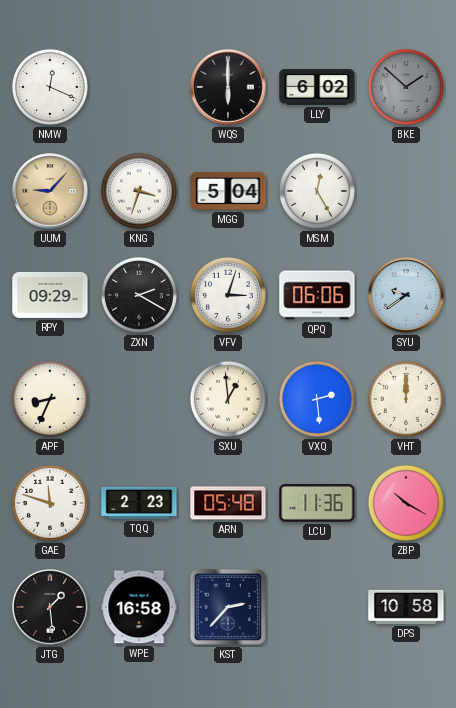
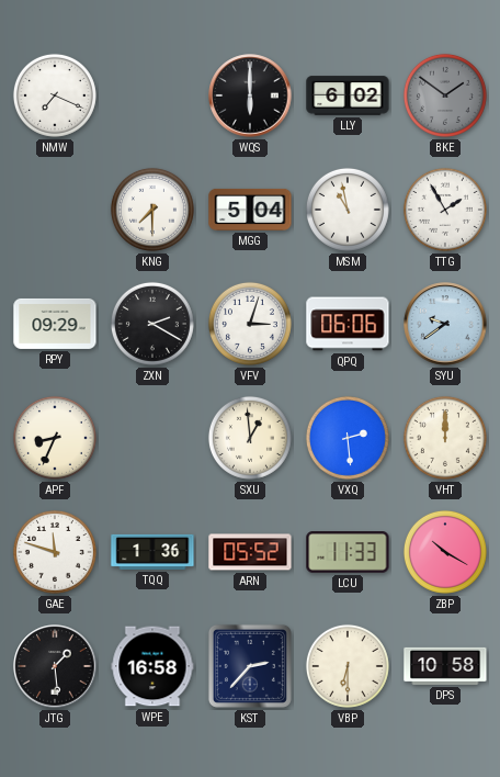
NMW: 12:19 -> 7:19
BKE: 1:52 -> 1:51
UUM: 9:07 -> none
KNG: 3:33 -> 7:30
MSM: 12:25 -> 10:58
TTG: none -> 1:55
TQQ: 2:23 -> 1:36
ARN: 05:48 -> 05:52
LCU: 11:36 -> 11:33
VBP: none -> 6:30
